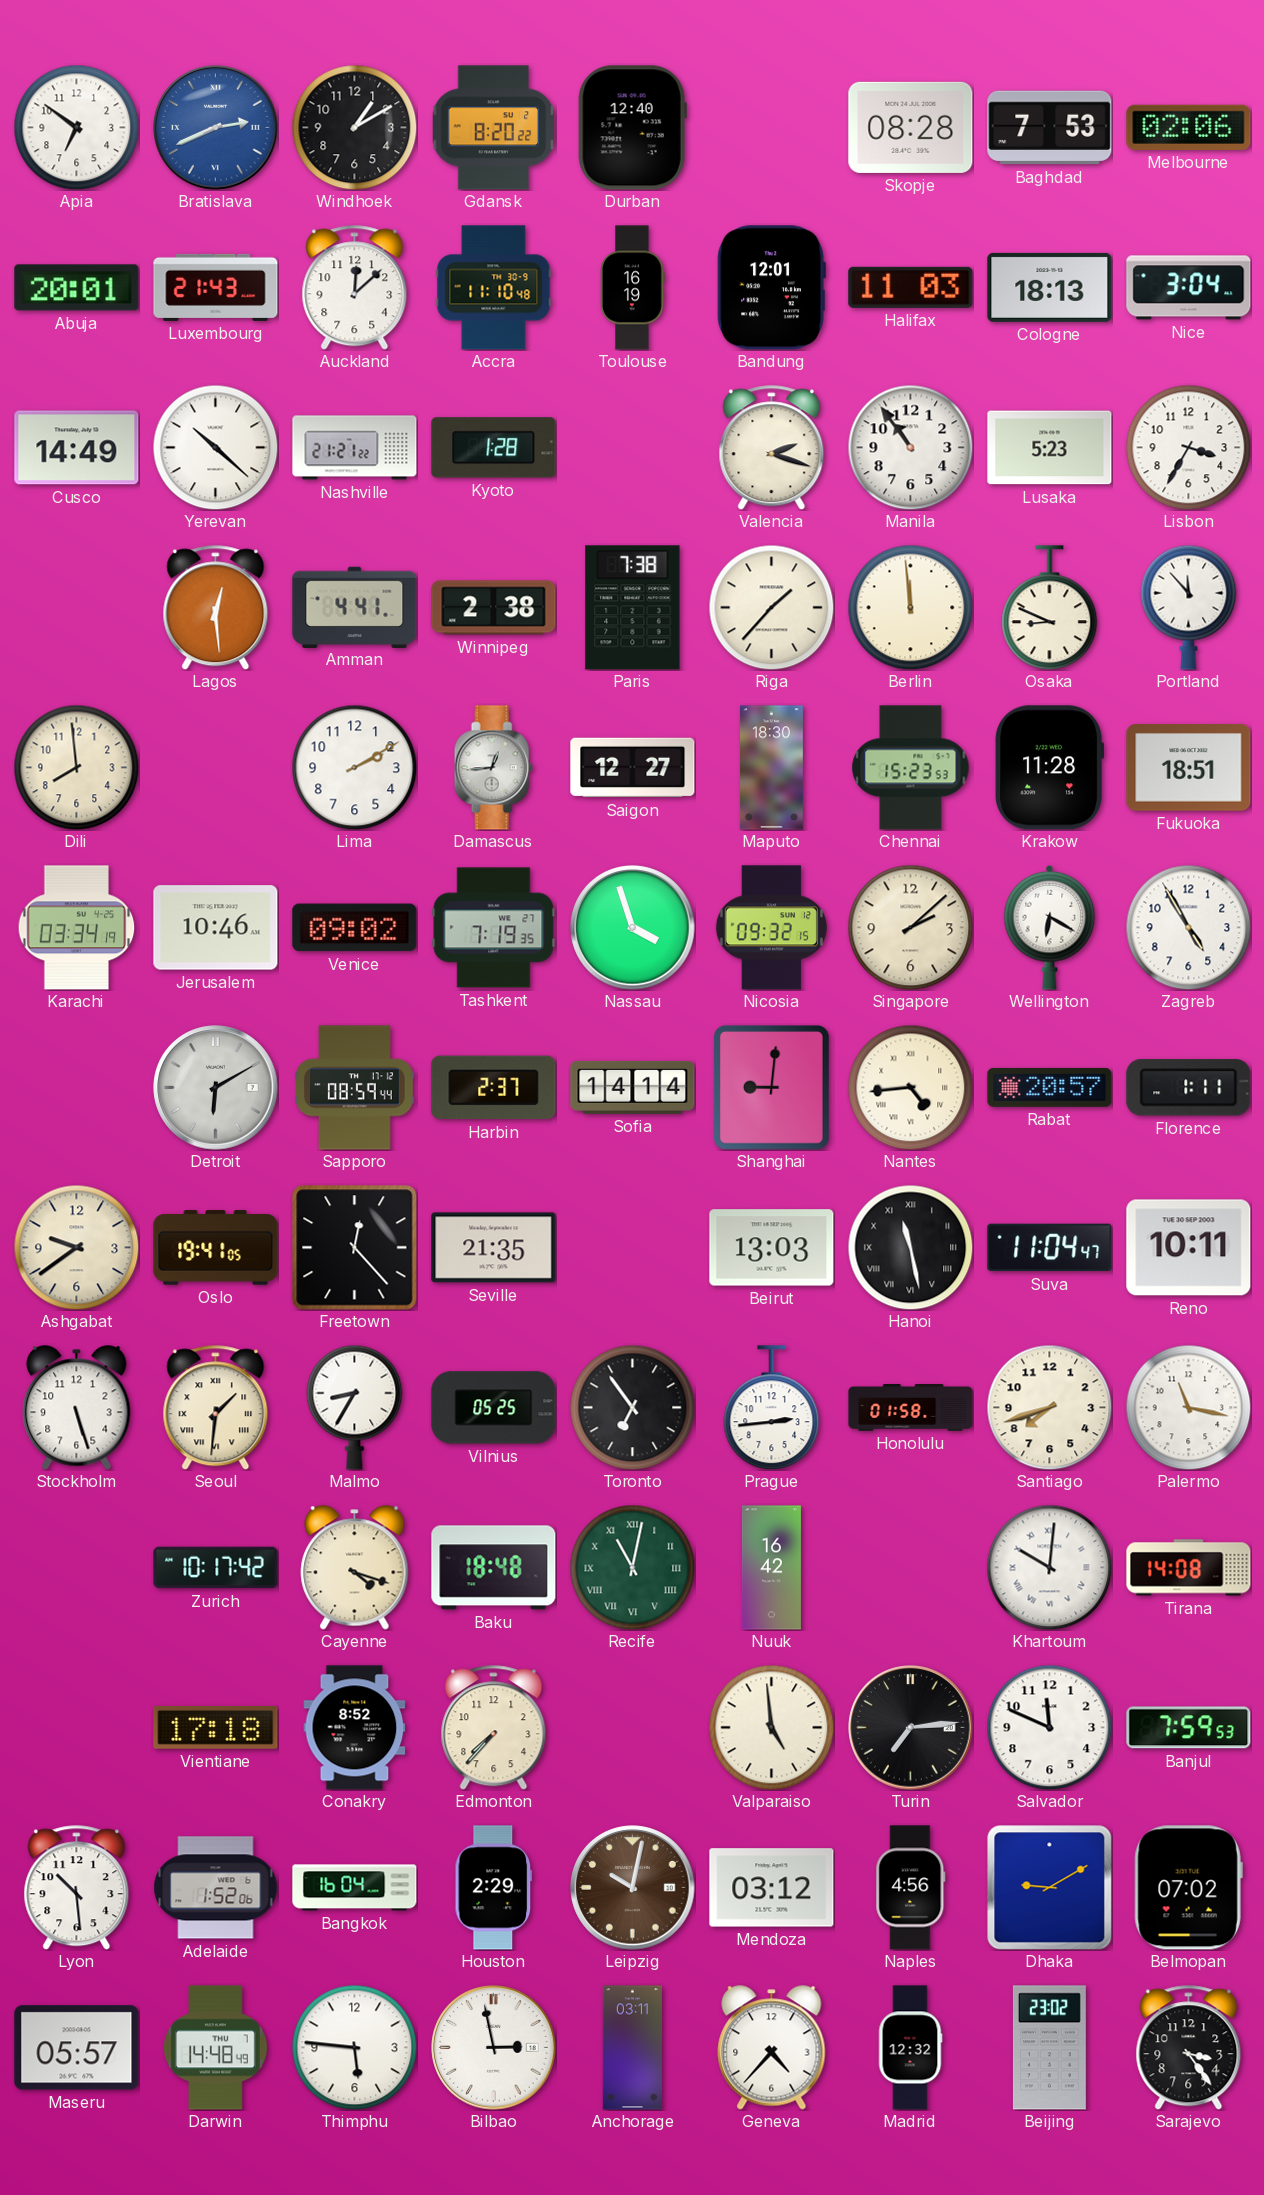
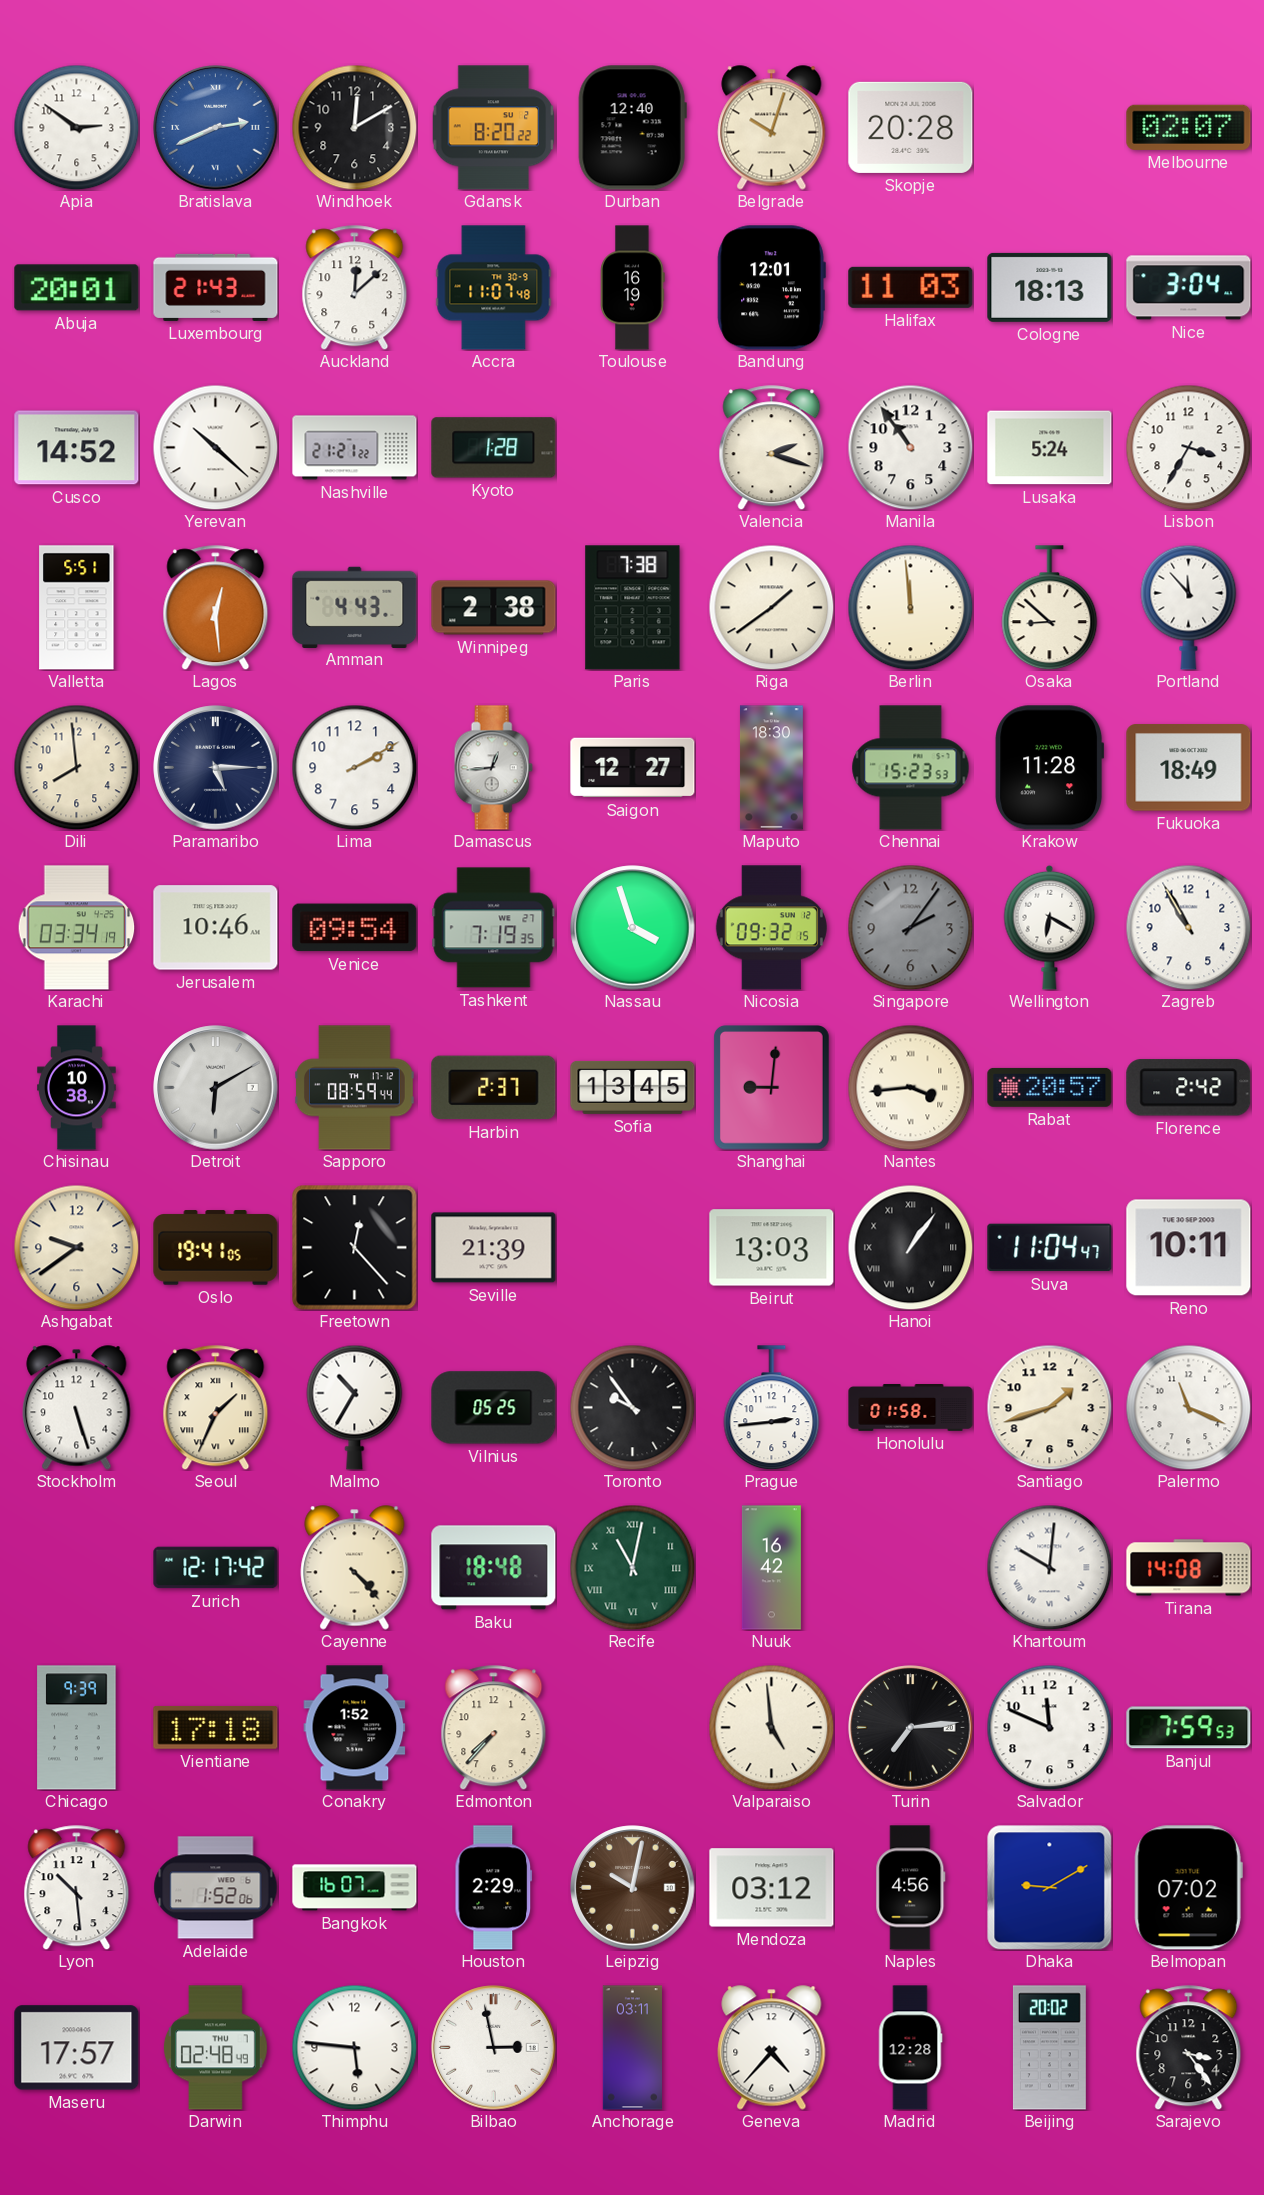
Apia: 6:51 -> 2:51
Windhoek: 1:10 -> 12:10
Belgrade: none -> 10:03
Skopje: 08:28 -> 20:28
Baghdad: 7:53 -> none
Melbourne: 02:06 -> 02:07
Accra: 11:10 -> 11:07
Cusco: 14:49 -> 14:52
Lusaka: 5:23 -> 5:24
Valletta: none -> 5:51
Amman: 4:41 -> 4:43
Riga: 1:37 -> 1:39
Osaka: 8:49 -> 8:52
Paramaribo: none -> 5:15
Fukuoka: 18:51 -> 18:49
Venice: 09:02 -> 09:54
Singapore: 2:08 -> 2:06
Singapore dial: cream -> grey
Zagreb: 4:55 -> 10:55
Chisinau: none -> 10:38
Sofia: 14:14 -> 13:45
Nantes: 4:44 -> 3:44
Florence: 1:11 -> 2:42
Seville: 21:35 -> 21:39
Hanoi: 11:28 -> 1:06
Seoul: 1:31 -> 1:34
Malmo: 8:35 -> 10:35
Toronto: 6:54 -> 9:54
Santiago: 7:42 -> 1:42
Palermo: 11:17 -> 11:19
Zurich: 10:17 -> 12:17
Cayenne: 4:18 -> 4:23
Chicago: none -> 9:39
Conakry: 8:52 -> 1:52
Bangkok: 16:04 -> 16:07
Maseru: 05:57 -> 17:57
Darwin: 14:48 -> 02:48
Madrid: 12:32 -> 12:28
Beijing: 23:02 -> 20:02
